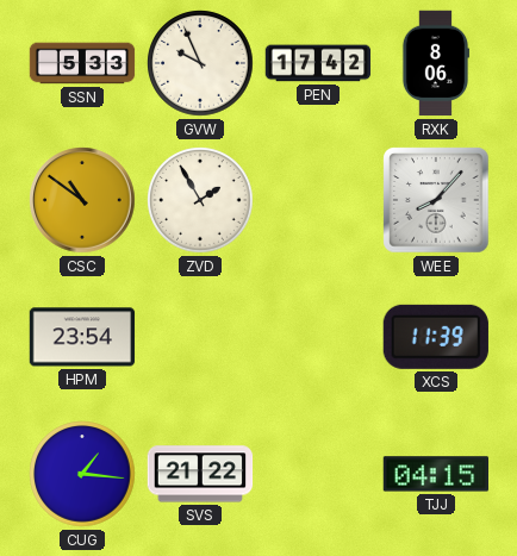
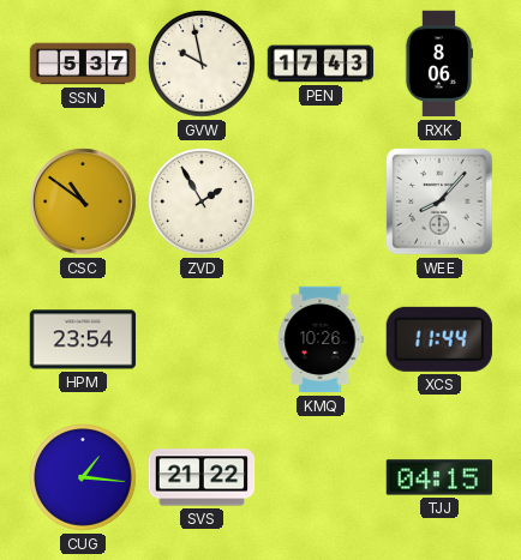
SSN: 5:33 -> 5:37
GVW: 9:56 -> 9:58
PEN: 17:42 -> 17:43
KMQ: none -> 10:26
XCS: 11:39 -> 11:44
